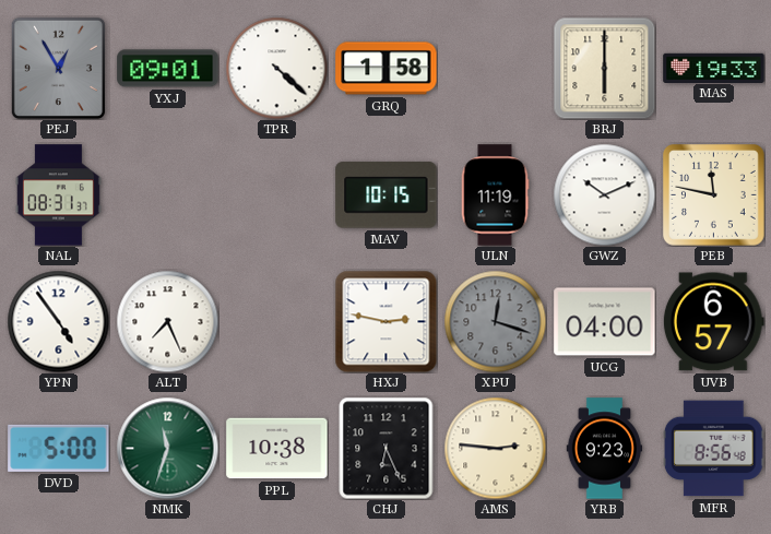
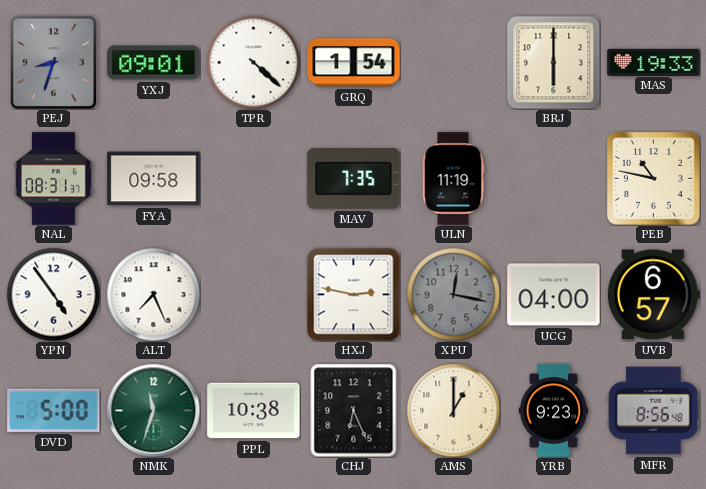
PEJ: 12:55 -> 8:33
GRQ: 1:58 -> 1:54
FYA: none -> 09:58
MAV: 10:15 -> 7:35
GWZ: 10:11 -> none
PEB: 11:47 -> 10:47
XPU: 12:18 -> 12:17
AMS: 2:46 -> 1:00
